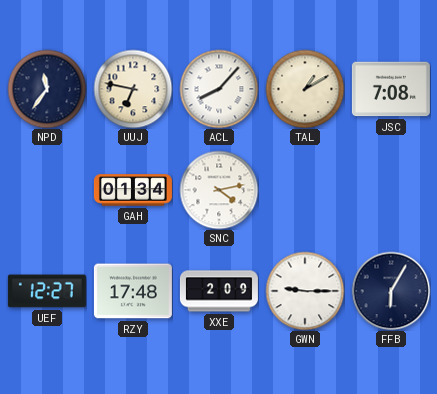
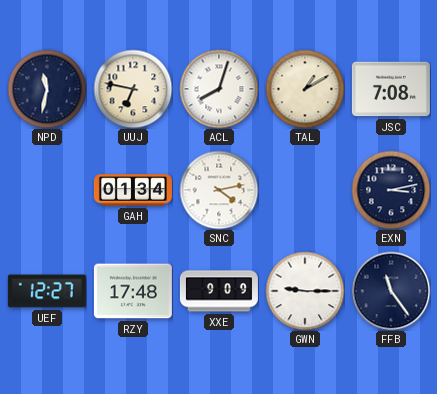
NPD: 11:36 -> 11:32
ACL: 8:07 -> 8:03
EXN: none -> 3:13
XXE: 2:09 -> 9:09
FFB: 6:05 -> 11:24
